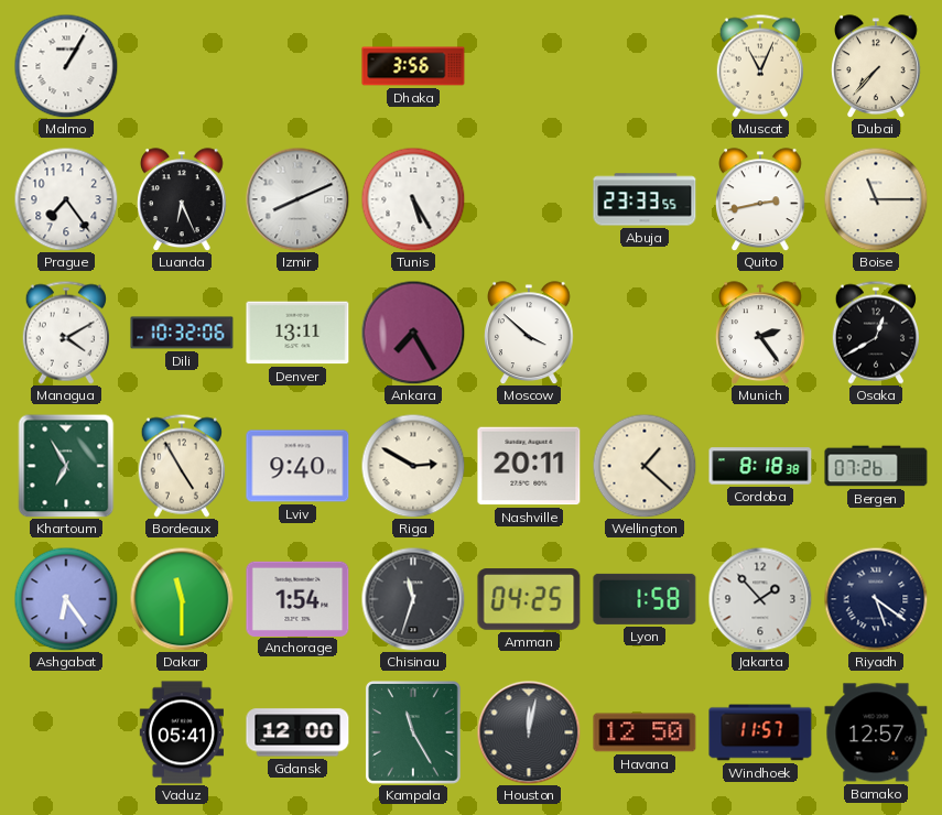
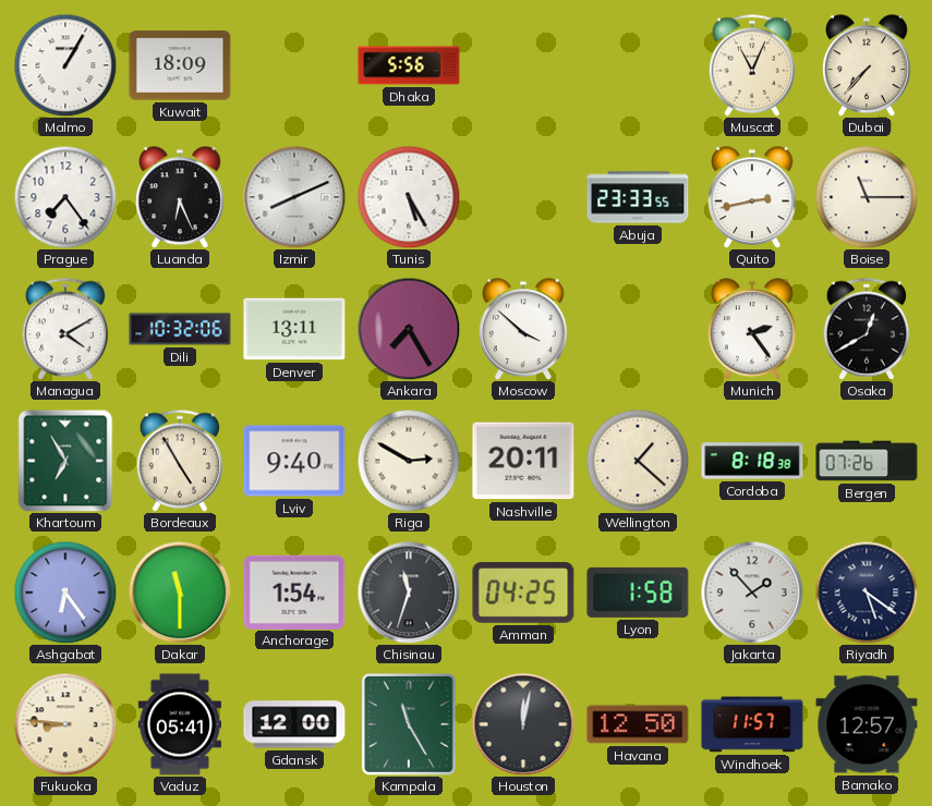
Kuwait: none -> 18:09
Dhaka: 3:56 -> 5:56
Fukuoka: none -> 8:46
